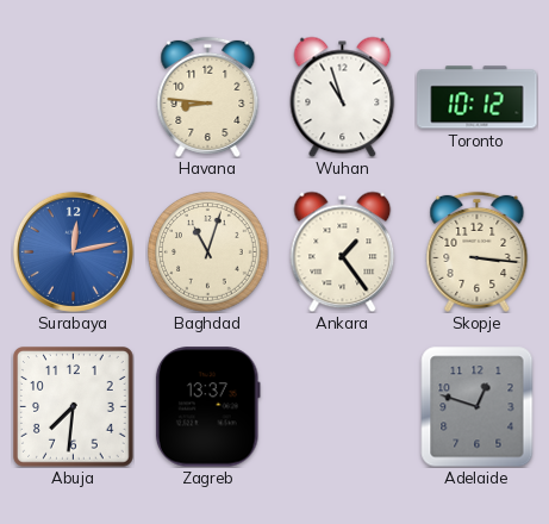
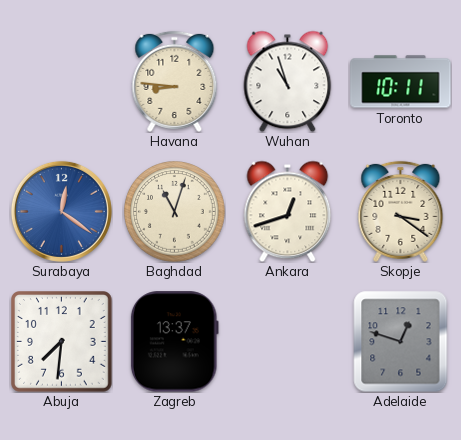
Toronto: 10:12 -> 10:11
Surabaya: 12:13 -> 12:21
Ankara: 1:24 -> 12:42
Skopje: 3:16 -> 3:21
